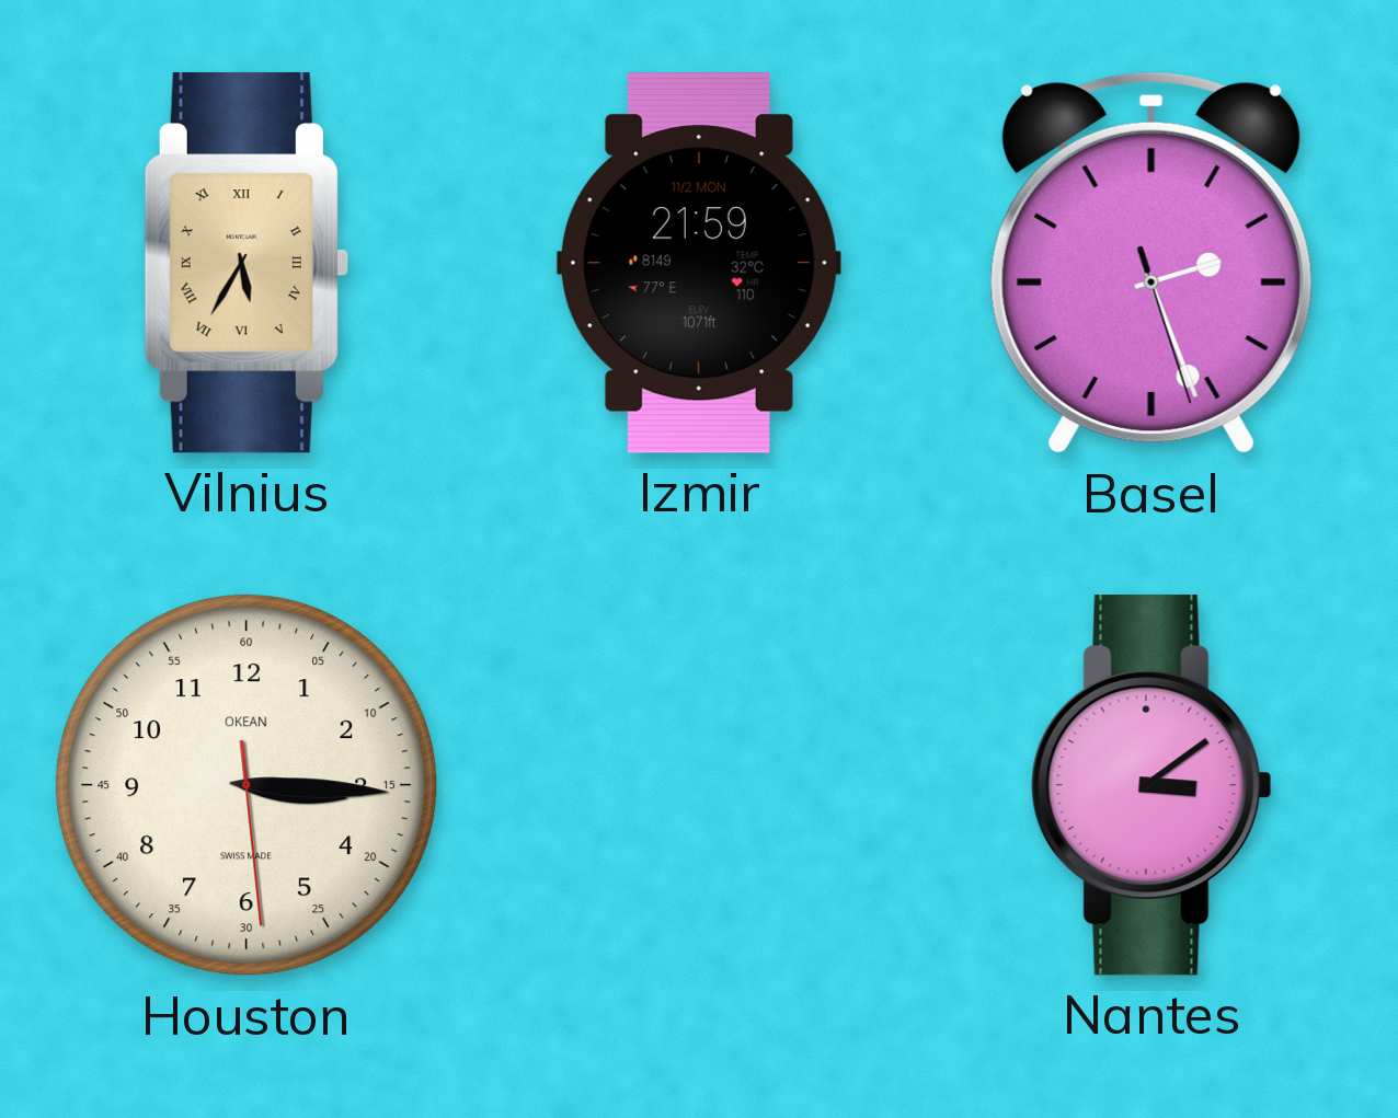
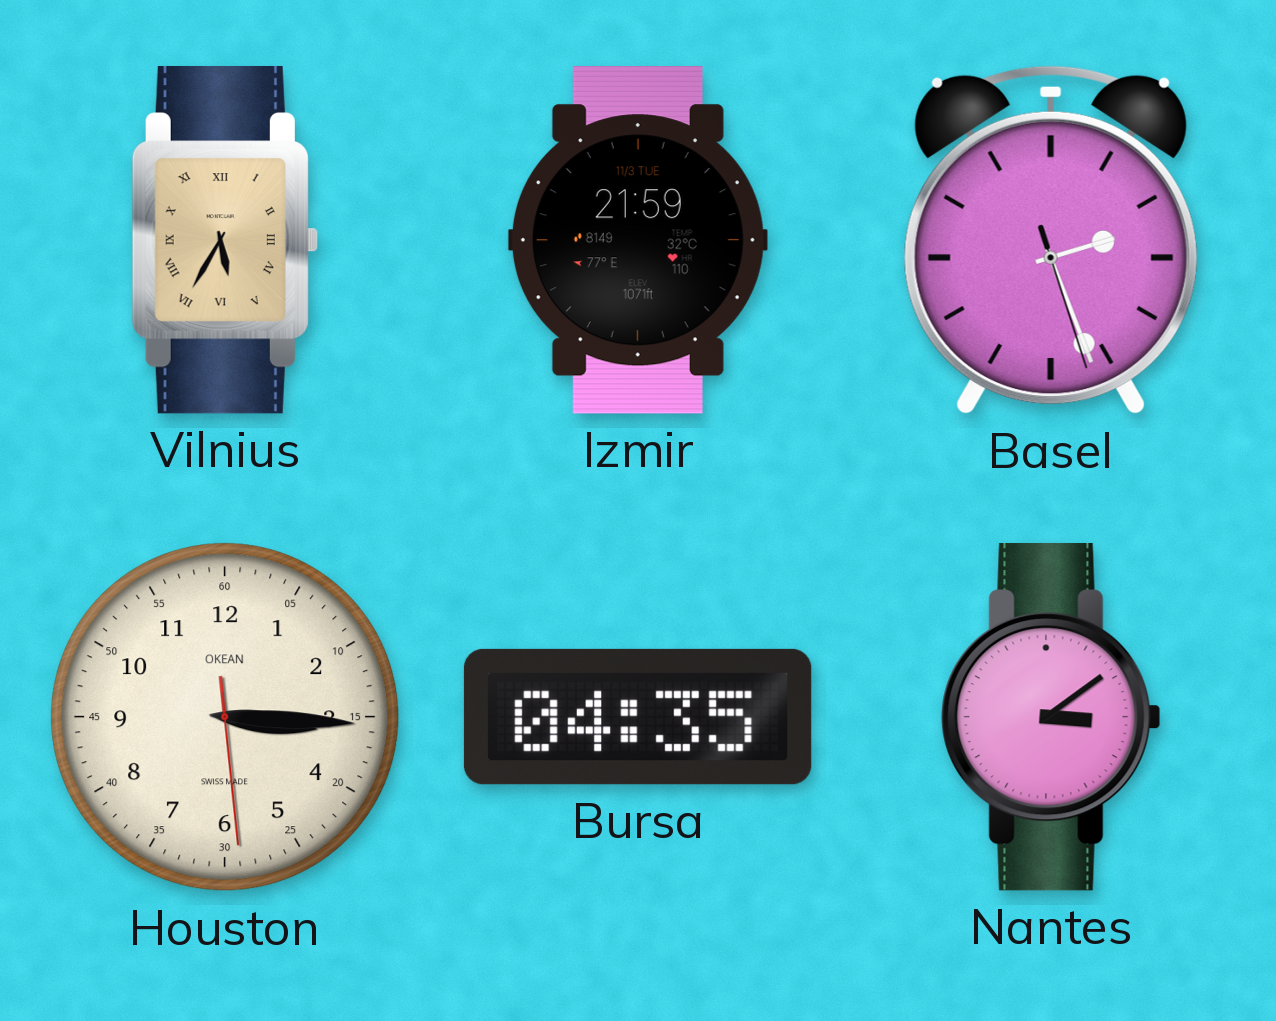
Izmir date: 11/2 MON -> 11/3 TUE
Bursa: none -> 04:35
